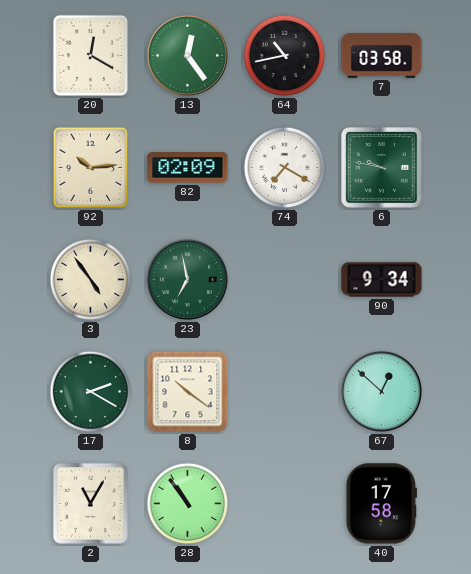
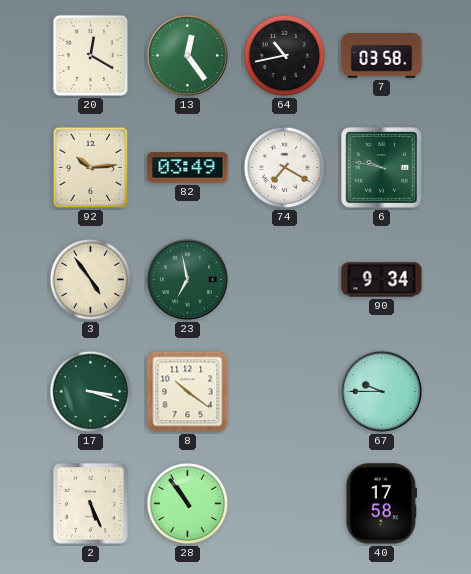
82: 02:09 -> 03:49
17: 2:20 -> 3:18
67: 12:52 -> 9:45
2: 11:05 -> 5:26
